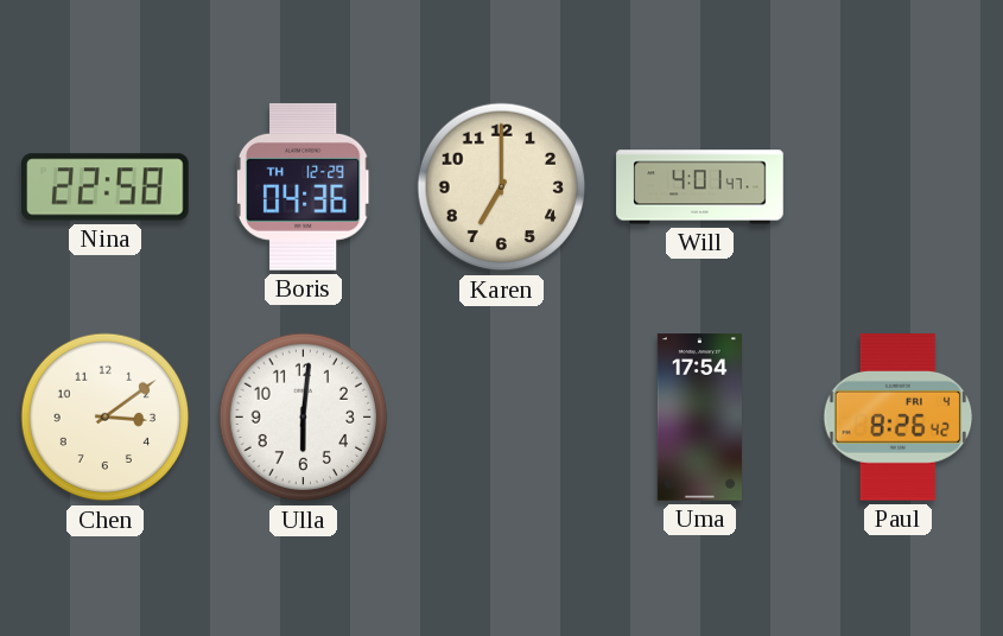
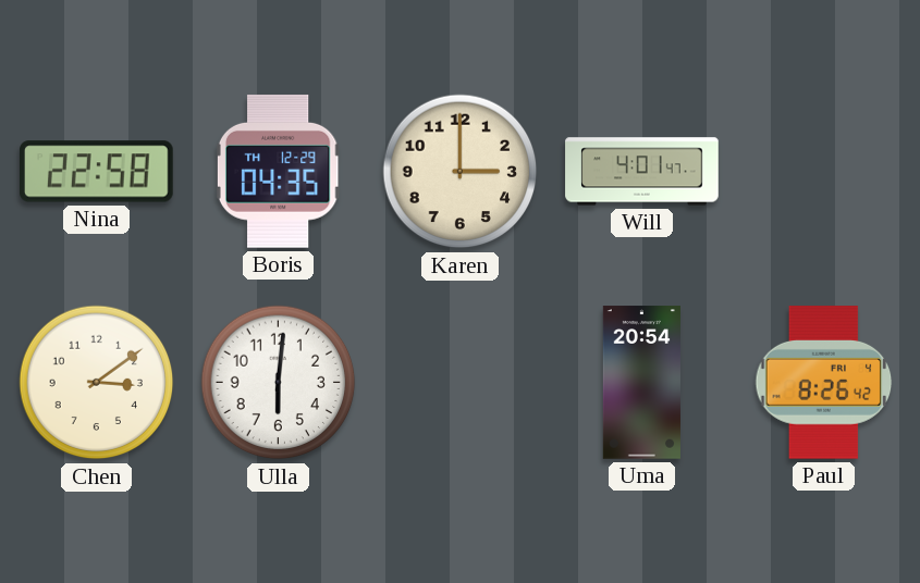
Boris: 04:36 -> 04:35
Karen: 7:00 -> 3:00
Uma: 17:54 -> 20:54
